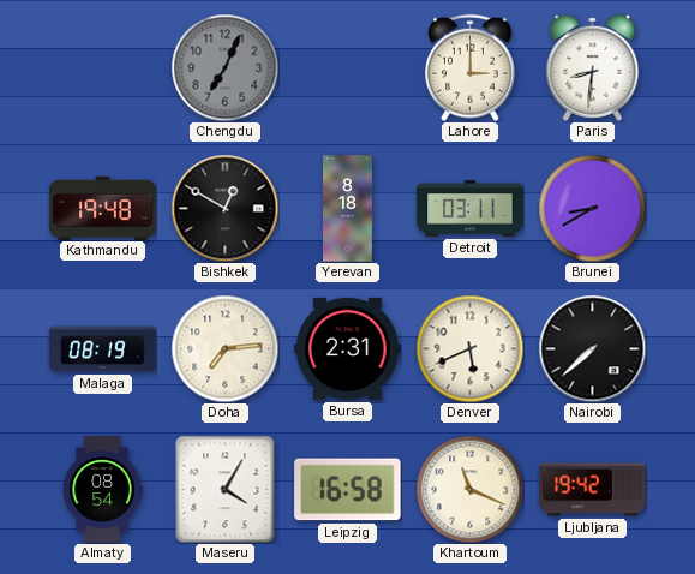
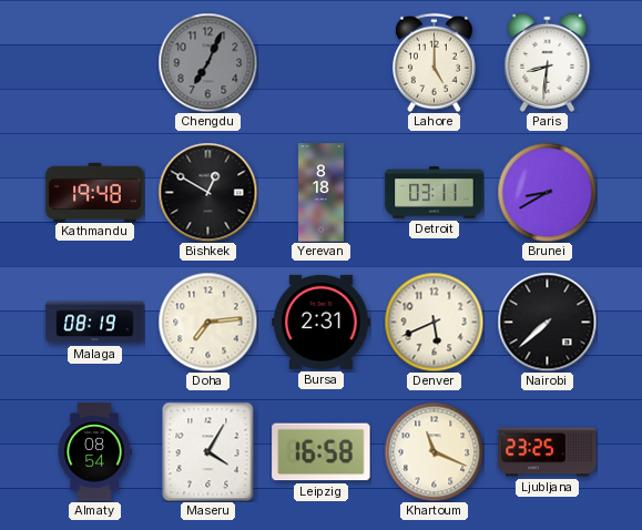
Lahore: 3:00 -> 5:00
Ljubljana: 19:42 -> 23:25
